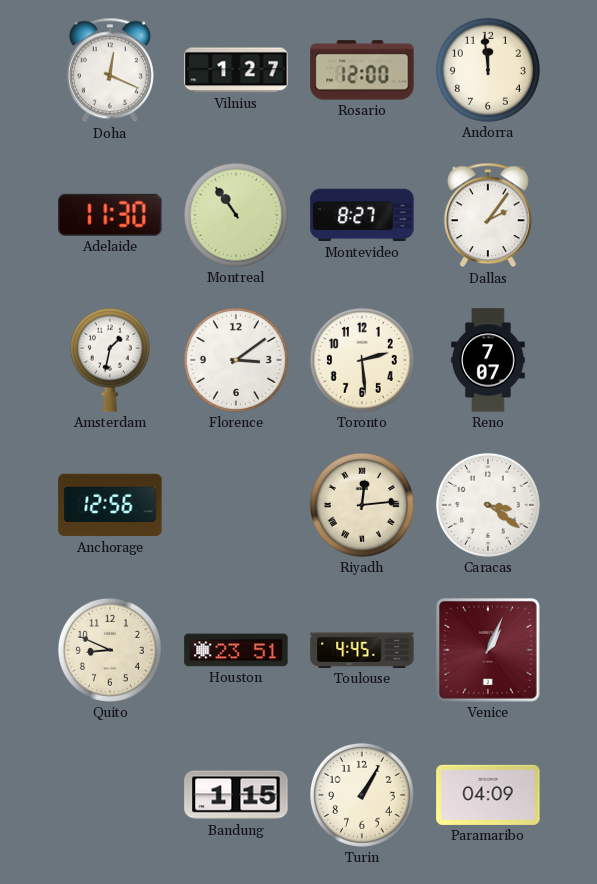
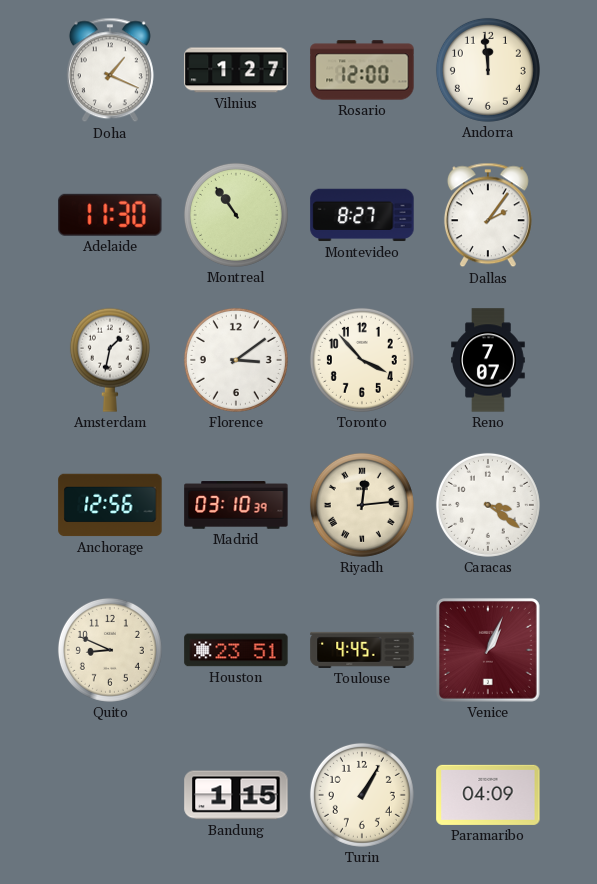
Doha: 12:19 -> 1:19
Toronto: 2:29 -> 3:53
Madrid: none -> 03:10
